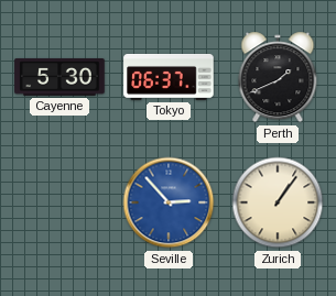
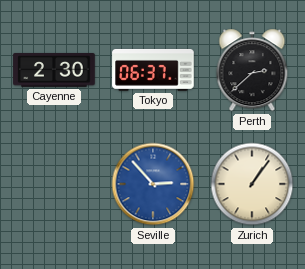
Cayenne: 5:30 -> 2:30
Perth: 1:41 -> 2:38
